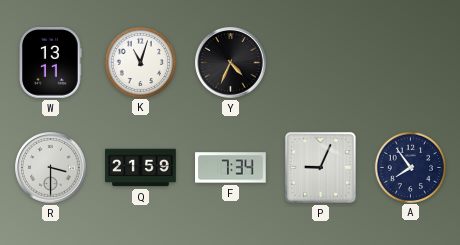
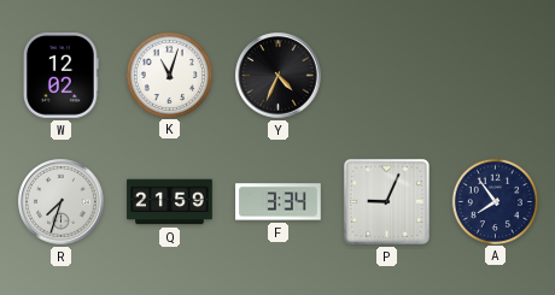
W: 13:11 -> 12:02
R: 3:30 -> 7:33
F: 7:34 -> 3:34
